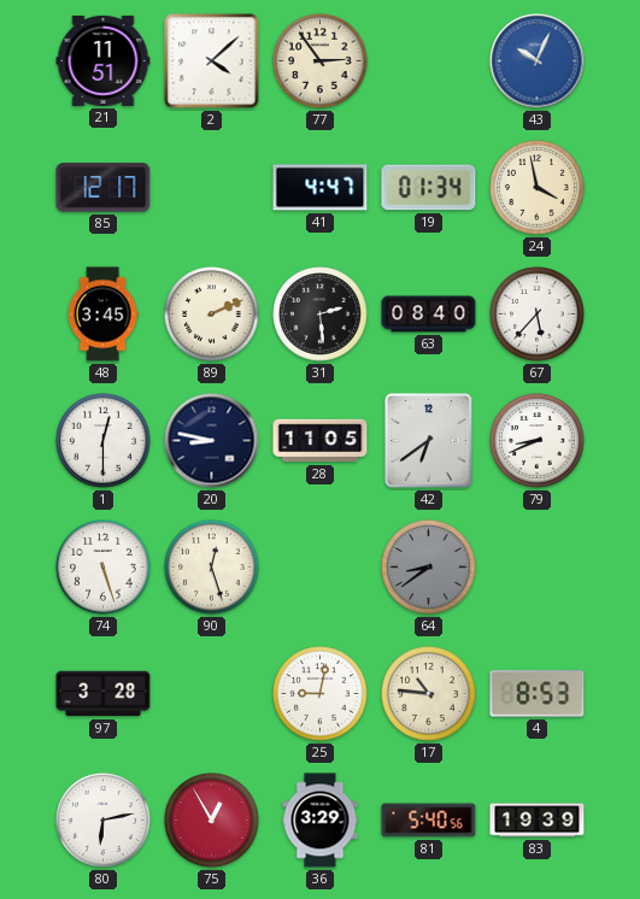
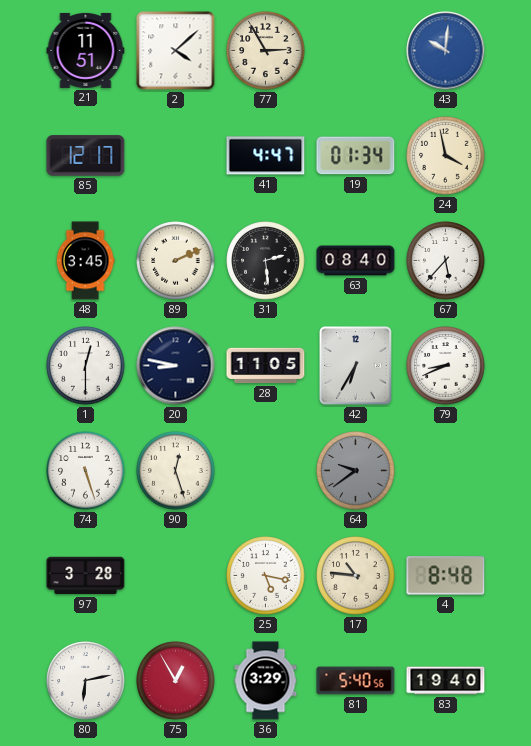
77: 2:54 -> 2:55
43: 10:04 -> 10:01
42: 6:39 -> 6:35
64: 8:39 -> 9:39
25: 9:02 -> 5:17
4: 8:53 -> 8:48
83: 19:39 -> 19:40
